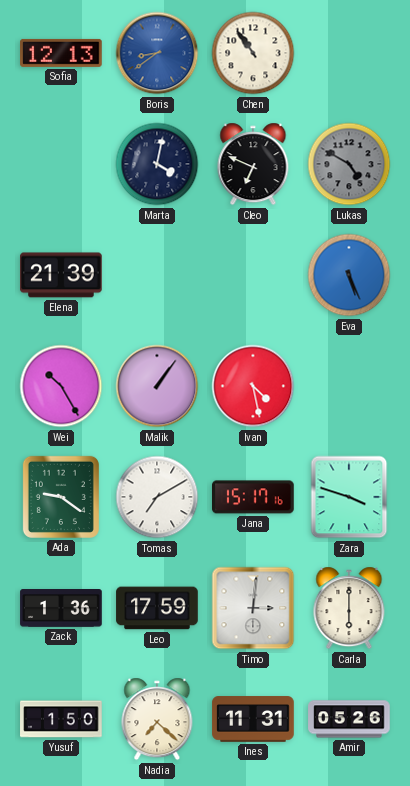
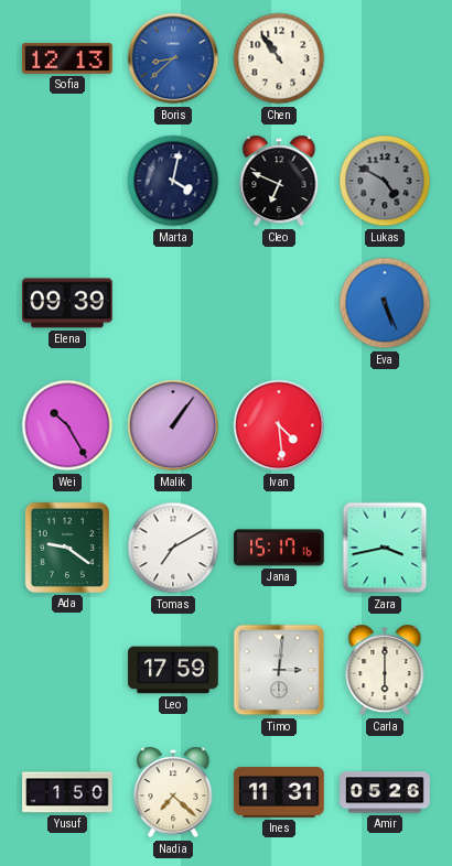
Boris: 8:39 -> 8:38
Elena: 21:39 -> 09:39
Ivan: 4:28 -> 4:29
Zara: 3:48 -> 3:43
Zack: 1:36 -> none
